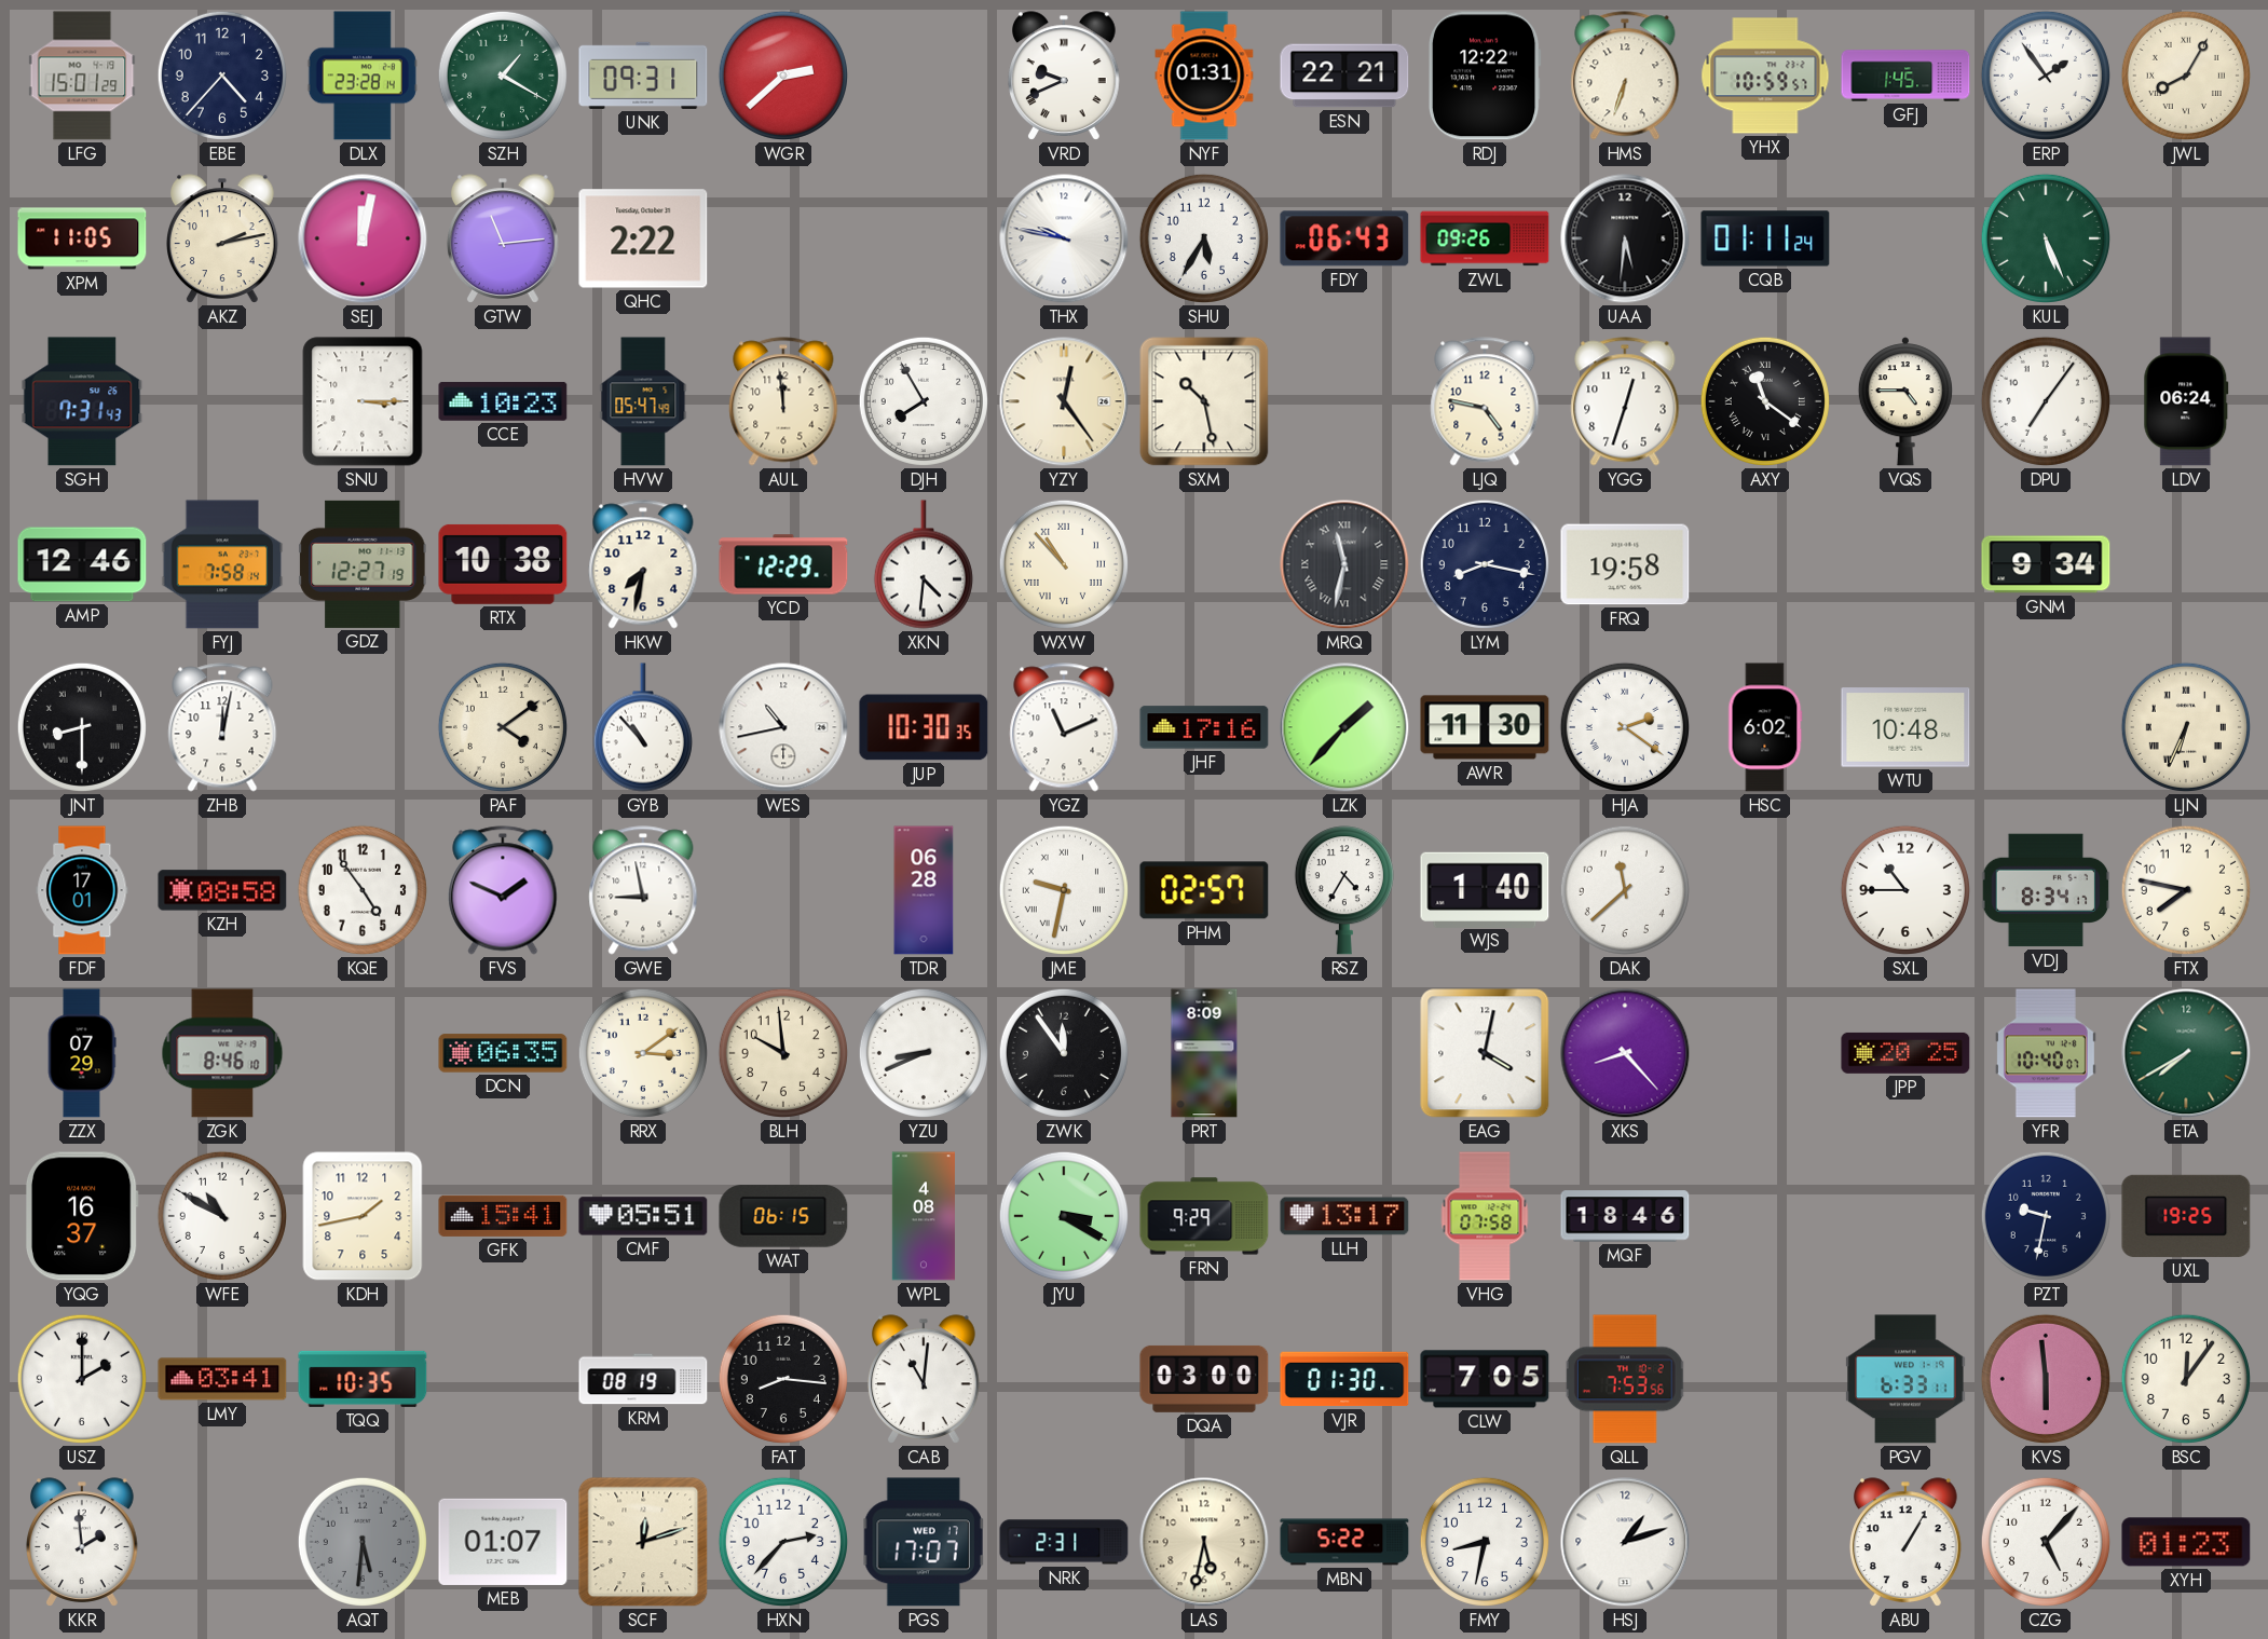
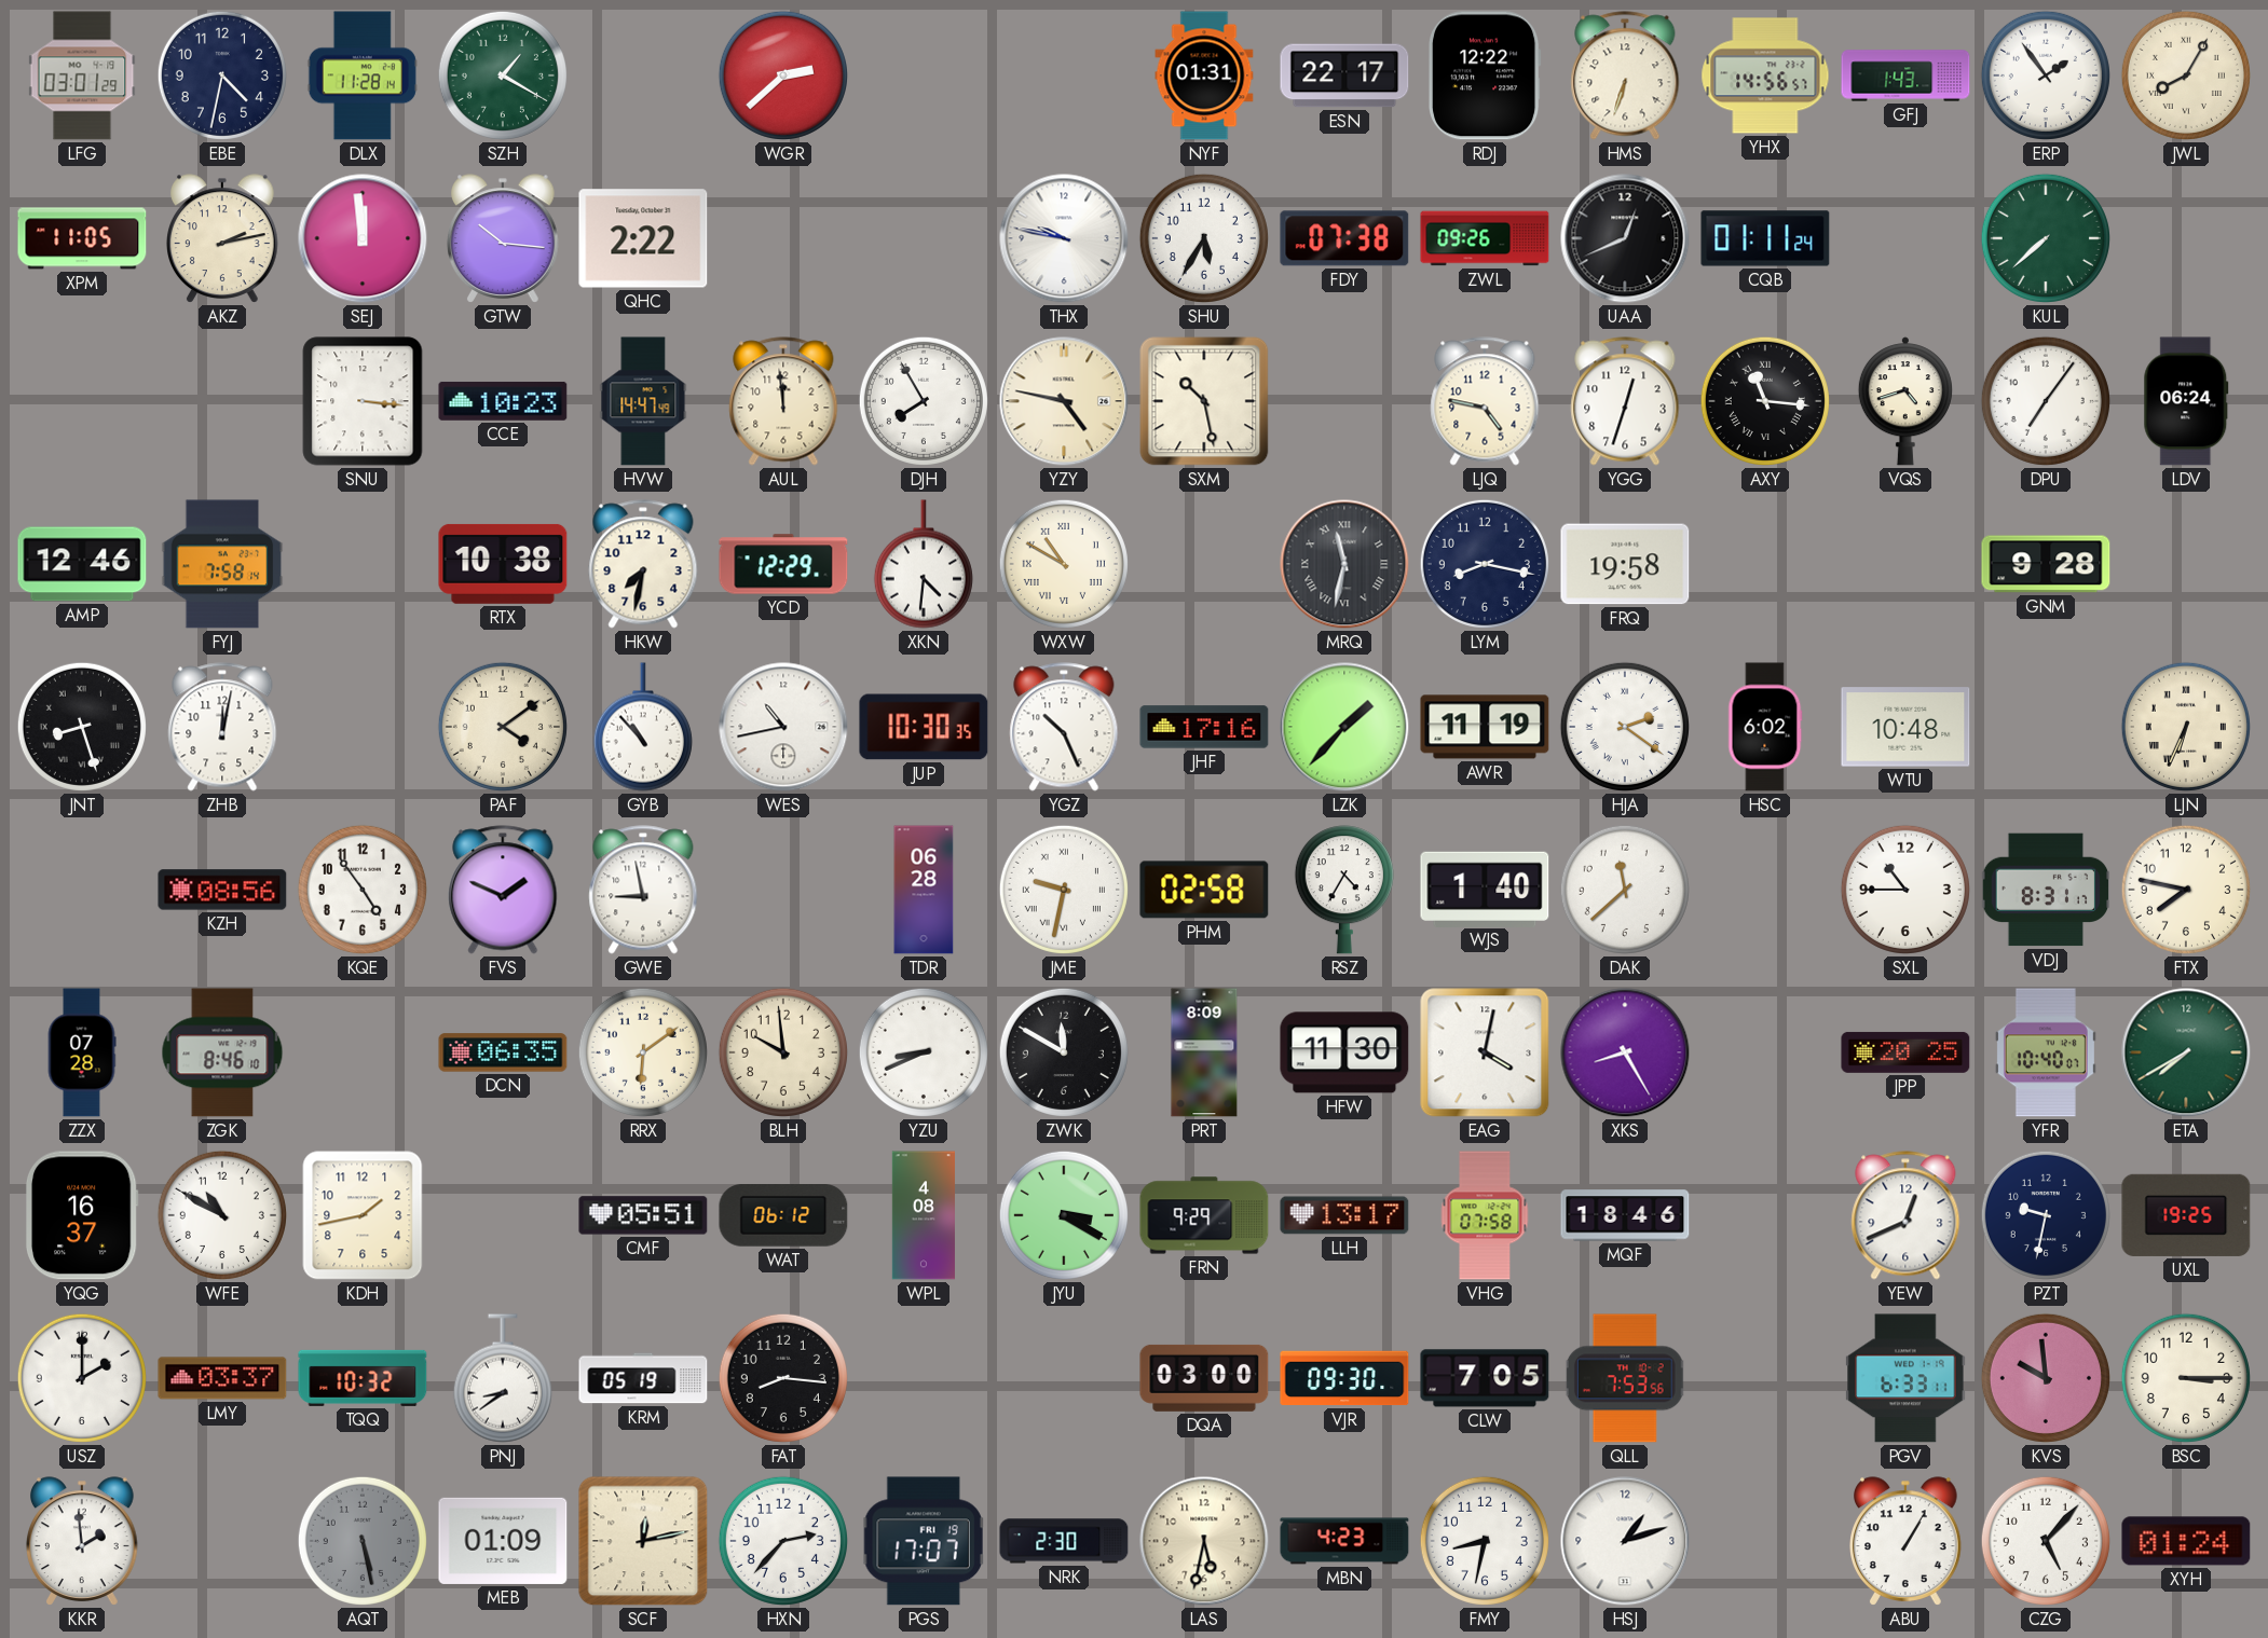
LFG: 15:01 -> 03:01
EBE: 4:37 -> 4:32
DLX: 23:28 -> 11:28
UNK: 09:31 -> none
VRD: 9:41 -> none
ESN: 22:21 -> 22:17
YHX: 10:59 -> 14:56
GFJ: 1:45 -> 1:43
SEJ: 12:02 -> 11:59
GTW: 11:14 -> 10:16
FDY: 06:43 -> 07:38
UAA: 5:31 -> 12:41
KUL: 5:26 -> 7:38
SGH: 7:31 -> none
SNU: 3:15 -> 3:16
HVW: 05:47 -> 14:47
YZY: 12:24 -> 4:47
AXY: 11:21 -> 11:16
VQS: 4:45 -> 4:42
GDZ: 12:27 -> none
WXW: 10:53 -> 10:50
GNM: 9:34 -> 9:28
JNT: 8:30 -> 8:27
YGZ: 11:11 -> 10:26
AWR: 11:30 -> 11:19
FDF: 17:01 -> none
KZH: 08:58 -> 08:56
PHM: 02:57 -> 02:58
VDJ: 8:34 -> 8:31
ZZX: 07:29 -> 07:28
RRX: 3:09 -> 6:09
ZWK: 11:54 -> 11:50
HFW: none -> 11:30
XKS: 8:23 -> 8:25
GFK: 15:41 -> none
WAT: 06:15 -> 06:12
YEW: none -> 12:41
LMY: 03:41 -> 03:37
TQQ: 10:35 -> 10:32
PNJ: none -> 8:39
KRM: 08:19 -> 05:19
CAB: 11:01 -> none
VJR: 01:30 -> 09:30
KVS: 5:59 -> 9:59
BSC: 12:06 -> 3:15
AQT: 5:31 -> 5:28
MEB: 01:07 -> 01:09
SCF: 12:12 -> 12:13
PGS date: WED 17 -> FRI 19
NRK: 2:31 -> 2:30
MBN: 5:22 -> 4:23
XYH: 01:23 -> 01:24
